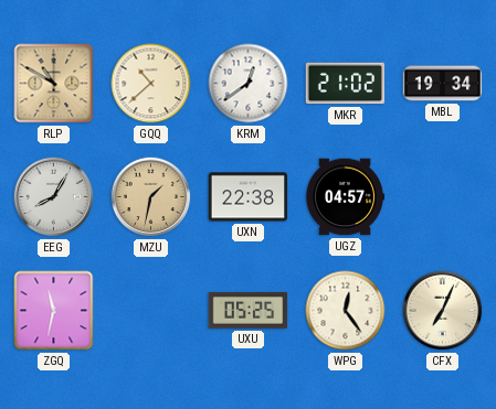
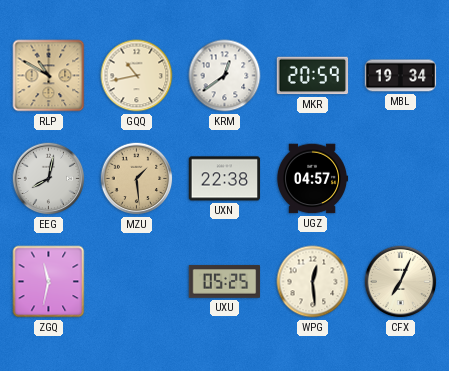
GQQ: 10:38 -> 10:43
MKR: 21:02 -> 20:59
EEG: 8:05 -> 8:02
MZU: 1:32 -> 1:29
WPG: 12:24 -> 12:29
